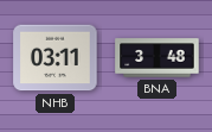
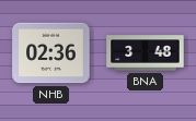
NHB: 03:11 -> 02:36
